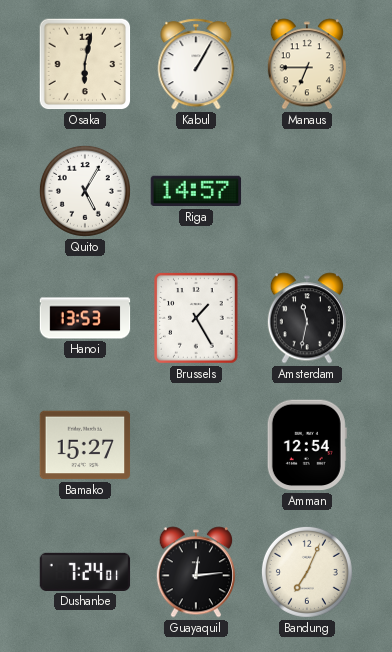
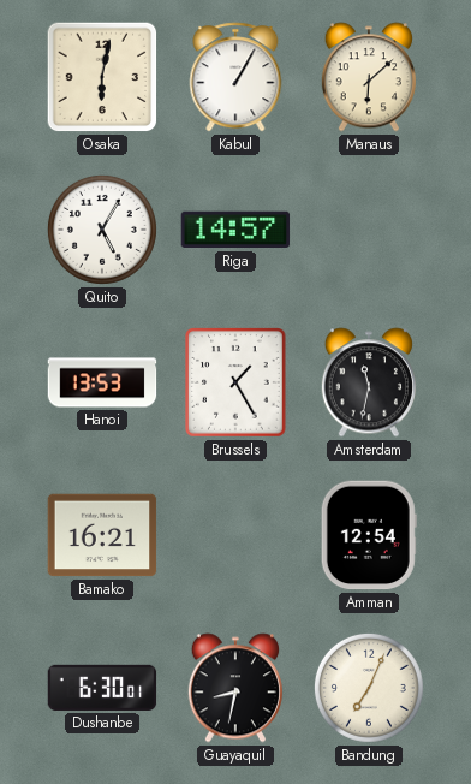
Manaus: 6:45 -> 6:08
Bamako: 15:27 -> 16:21
Dushanbe: 7:24 -> 6:30
Guayaquil: 12:14 -> 8:32
